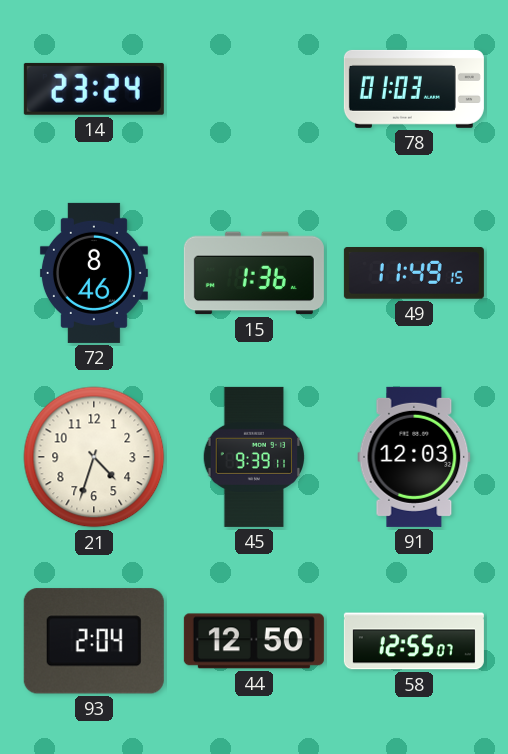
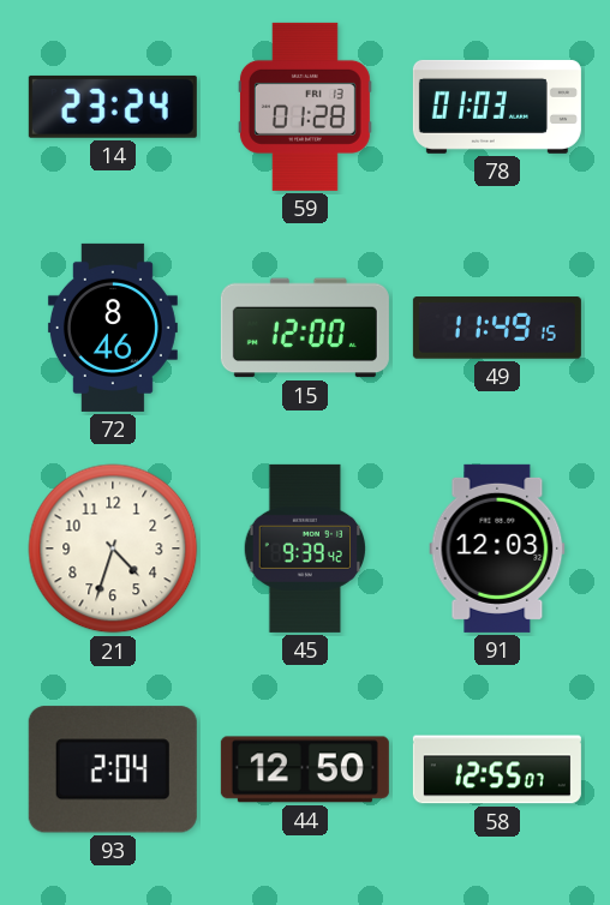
59: none -> 01:28
15: 1:36 -> 12:00
45: 9:39:11 -> 9:39:42
